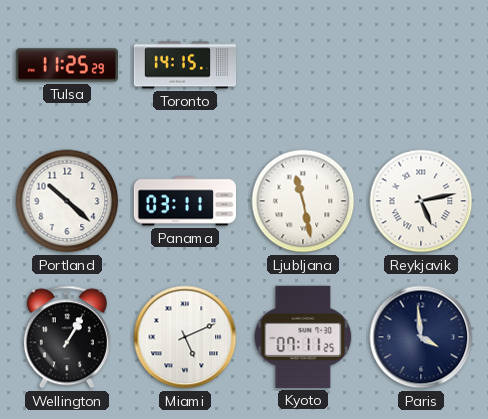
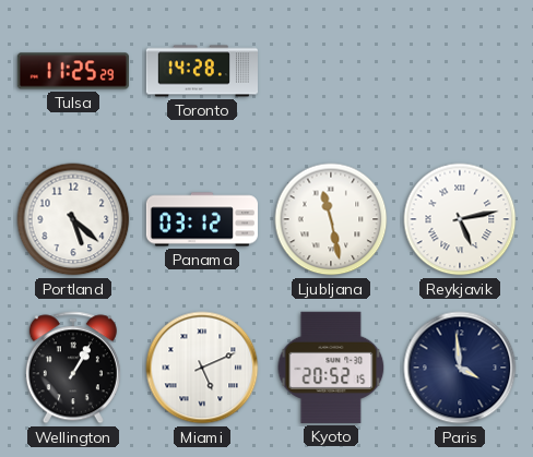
Toronto: 14:15 -> 14:28
Portland: 10:22 -> 5:22
Panama: 03:11 -> 03:12
Kyoto: 07:11 -> 20:52
